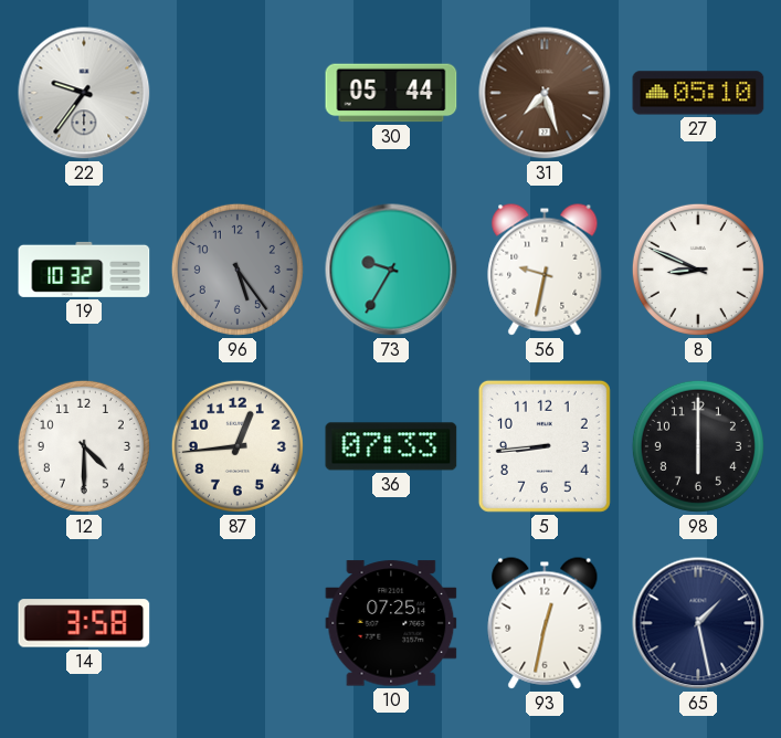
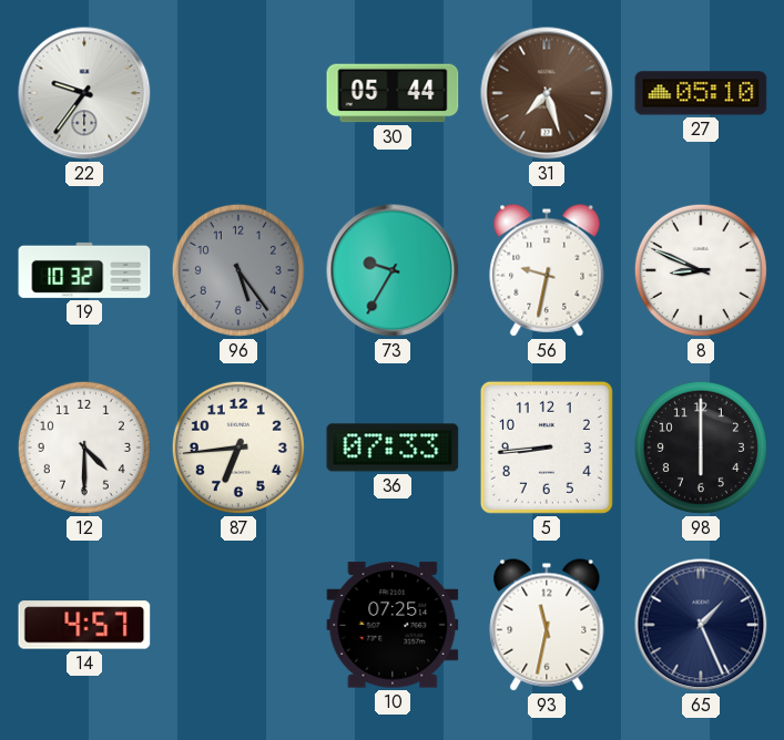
87: 12:44 -> 6:44
14: 3:58 -> 4:57
93: 12:32 -> 11:32
65: 1:28 -> 1:26
